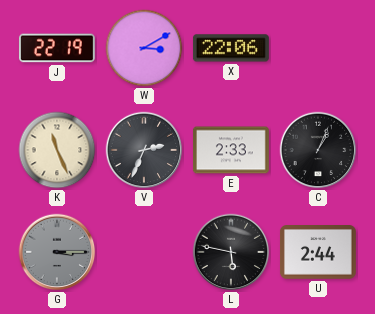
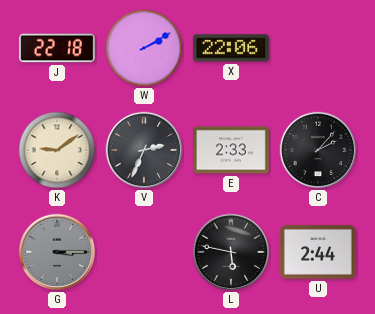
J: 22:19 -> 22:18
W: 3:10 -> 2:10
K: 11:26 -> 9:09
C: 1:04 -> 2:07
